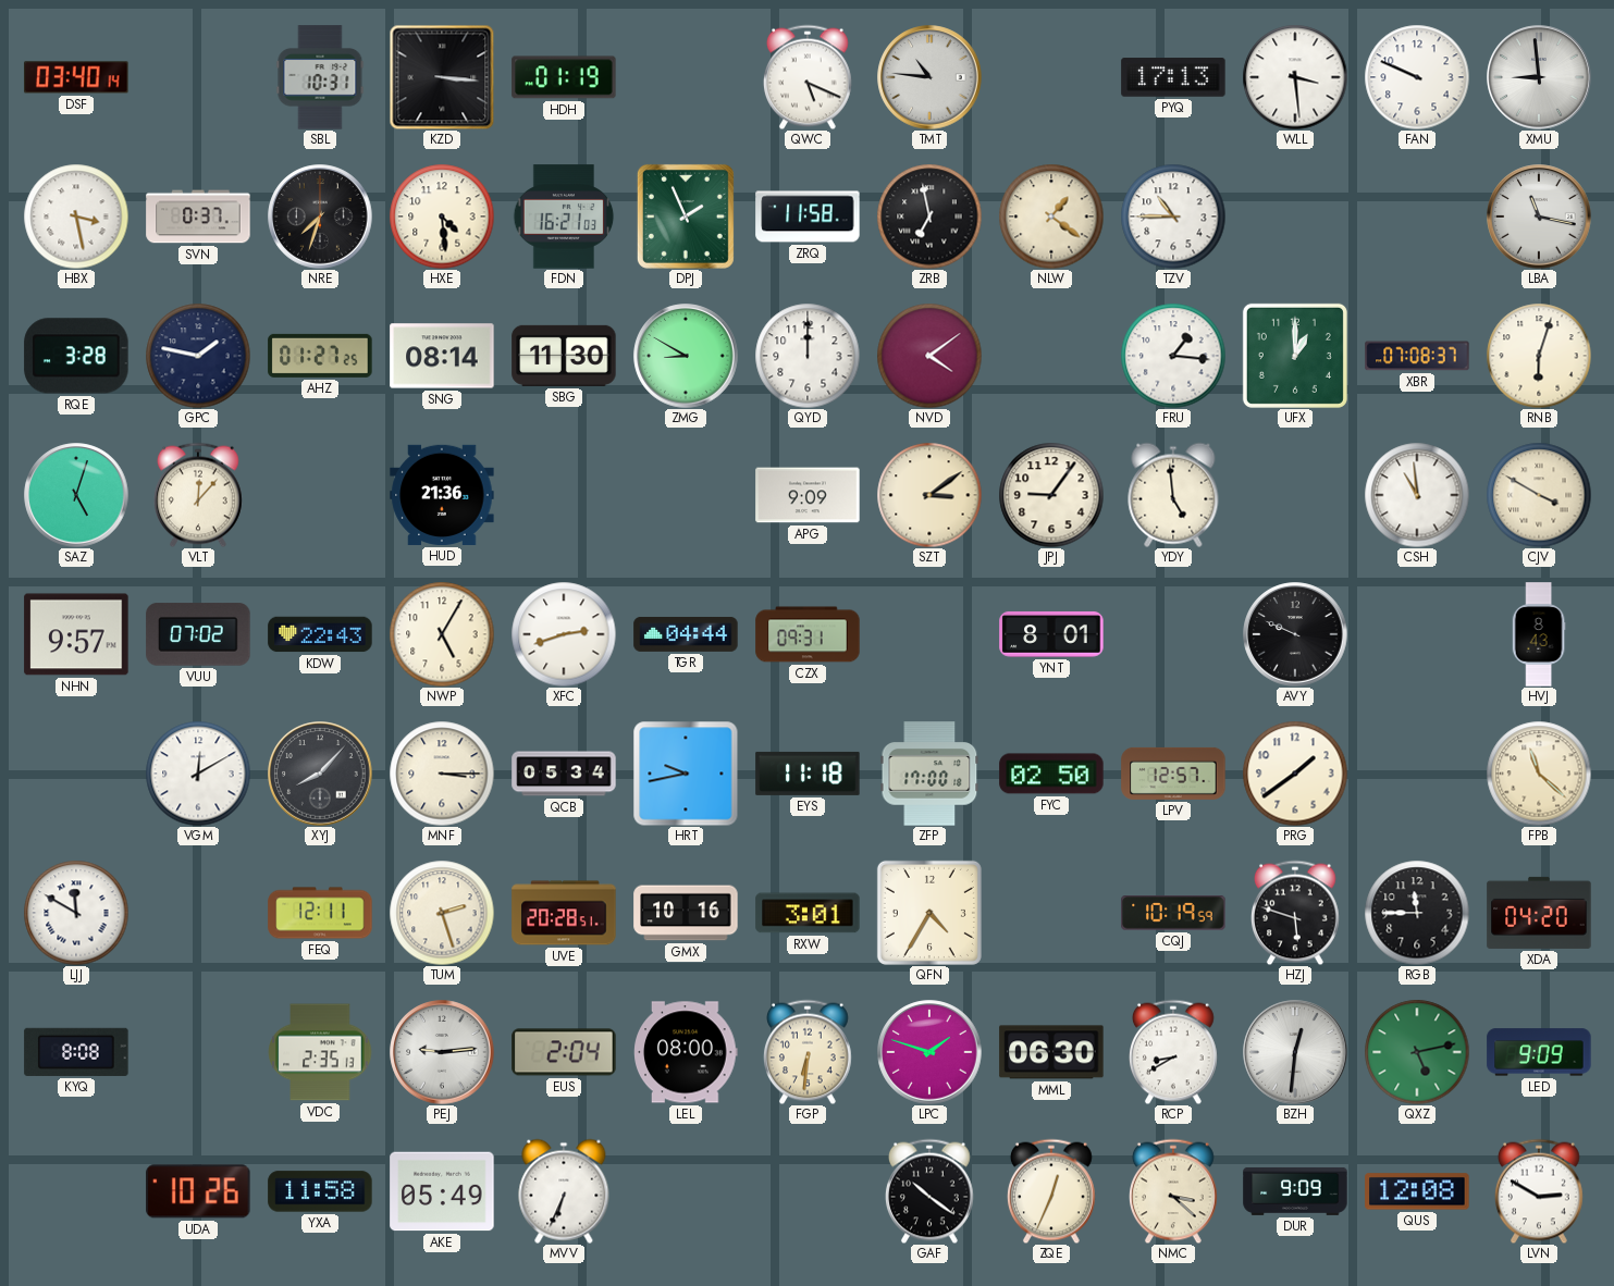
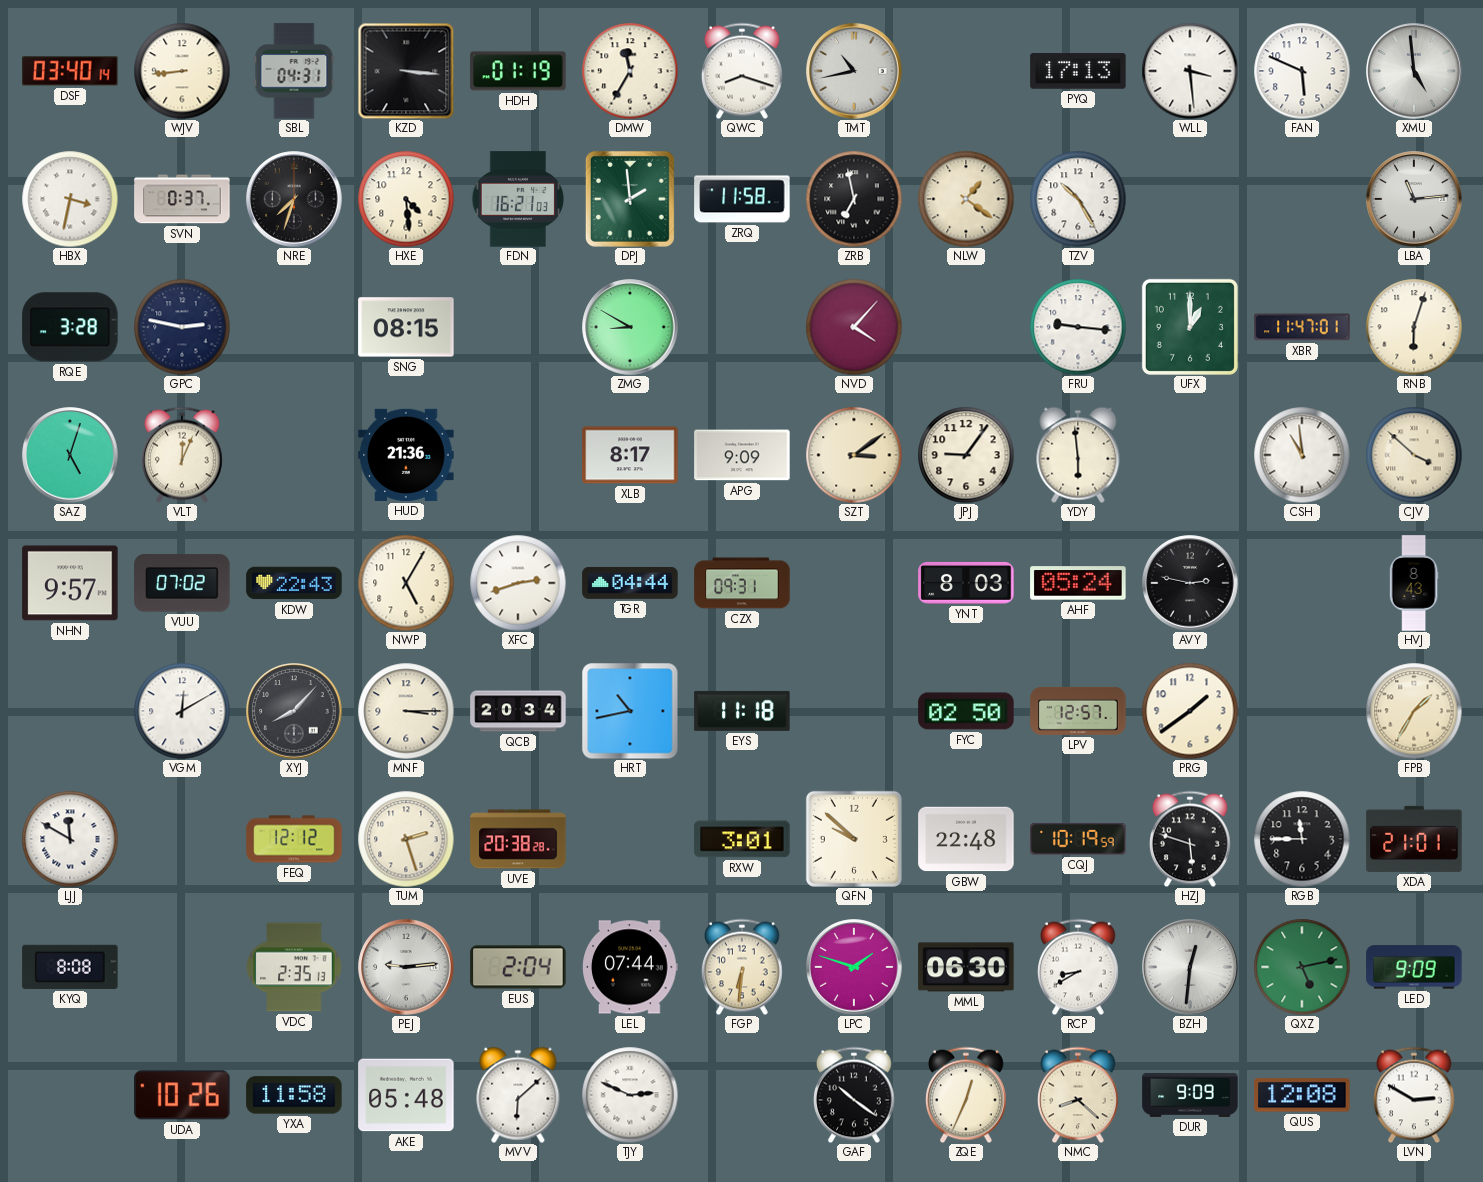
WJV: none -> 8:44
SBL: 10:31 -> 04:31
DMW: none -> 11:35
QWC: 5:19 -> 8:18
TMT: 10:46 -> 10:43
FAN: 9:49 -> 5:49
XMU: 8:59 -> 4:59
HBX: 3:28 -> 3:32
DPJ: 1:56 -> 1:59
TZV: 10:45 -> 10:25
LBA: 11:17 -> 11:14
GPC: 1:47 -> 2:47
AHZ: 01:27 -> none
SNG: 08:14 -> 08:15
SBG: 11:30 -> none
QYD: 12:00 -> none
NVD: 4:09 -> 4:07
FRU: 1:16 -> 9:16
XBR: 07:08 -> 11:47
VLT: 12:07 -> 12:04
XLB: none -> 8:17
YDY: 4:59 -> 5:59
CJV: 3:50 -> 3:52
YNT: 8:01 -> 8:03
AHF: none -> 05:24
AVY: 9:49 -> 2:47
QCB: 05:34 -> 20:34
HRT: 9:43 -> 10:43
ZFP: 17:00 -> none
FPB: 11:22 -> 1:35
FEQ: 12:11 -> 12:12
UVE: 20:28 -> 20:38
GMX: 10:16 -> none
QFN: 4:35 -> 9:52
GBW: none -> 22:48
XDA: 04:20 -> 21:01
LEL: 08:00 -> 07:44
AKE: 05:49 -> 05:48
MVV: 6:34 -> 6:08
TJY: none -> 2:49
NMC: 3:22 -> 8:22
